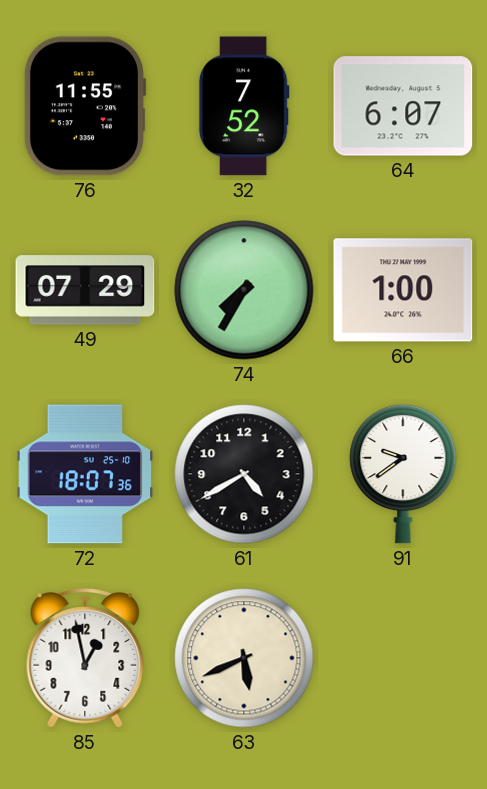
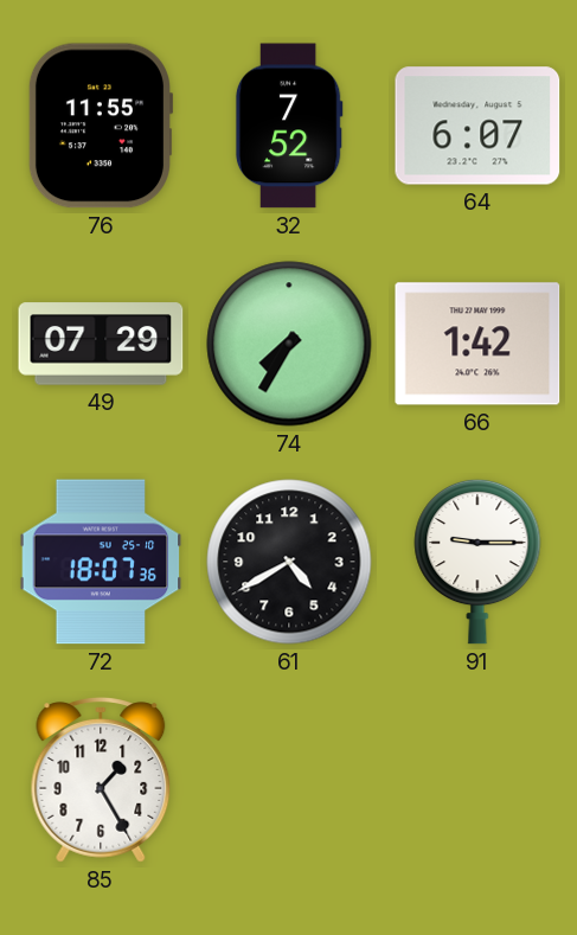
66: 1:00 -> 1:42
91: 9:39 -> 9:15
85: 12:58 -> 1:25
63: 5:41 -> none
